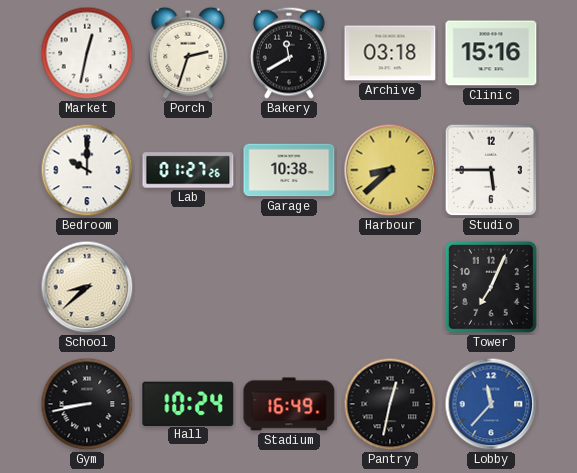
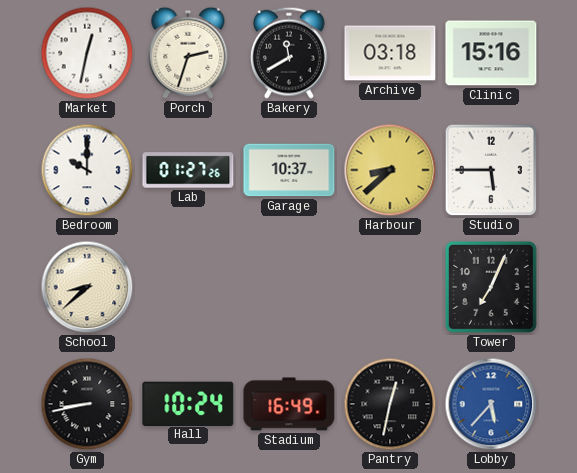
Garage: 10:38 -> 10:37
Lobby: 11:37 -> 5:37
